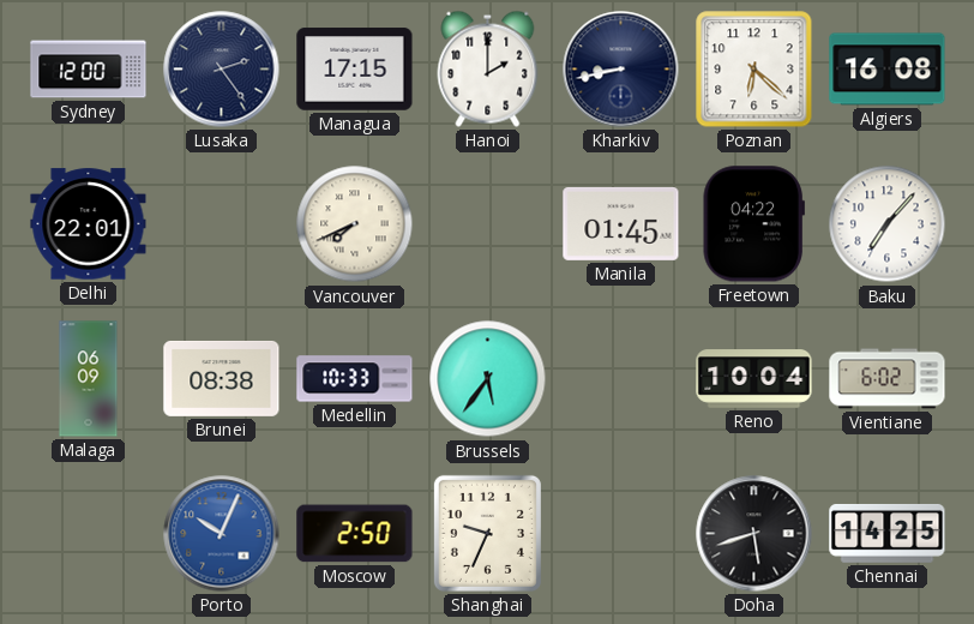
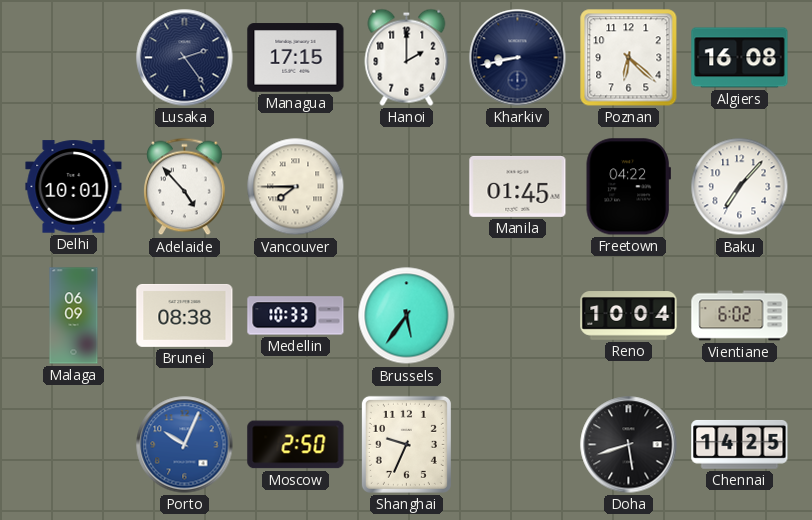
Sydney: 12:00 -> none
Delhi: 22:01 -> 10:01
Adelaide: none -> 4:53
Vancouver: 7:41 -> 7:45
